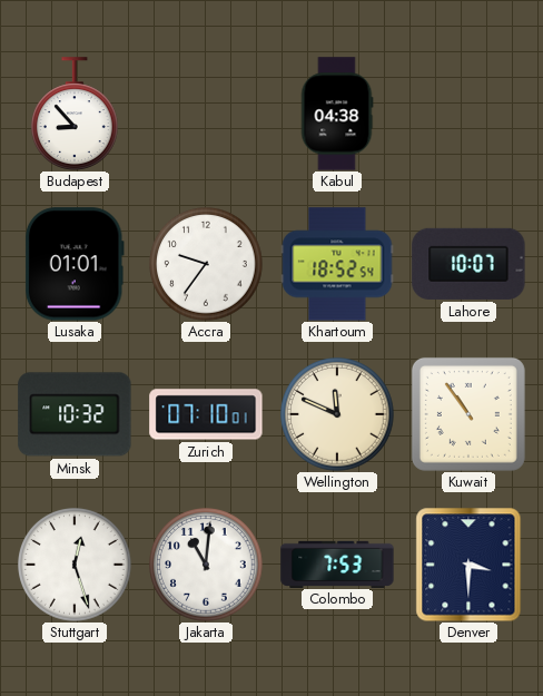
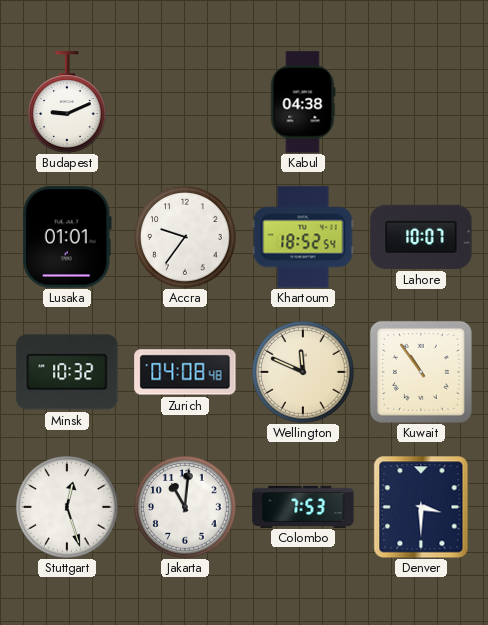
Budapest: 8:53 -> 9:11
Zurich: 07:10 -> 04:08
